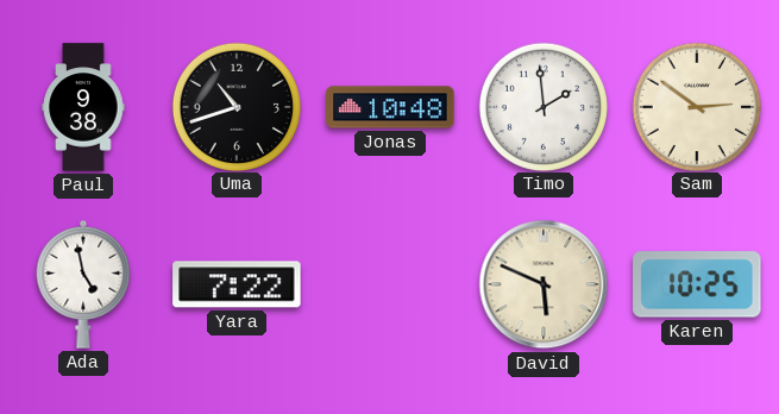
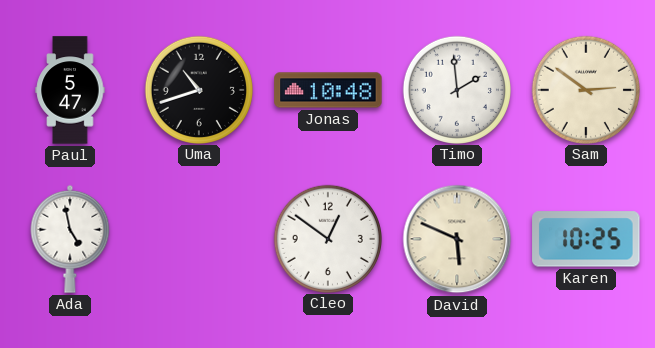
Paul: 9:38 -> 5:47
Yara: 7:22 -> none
Cleo: none -> 12:51
